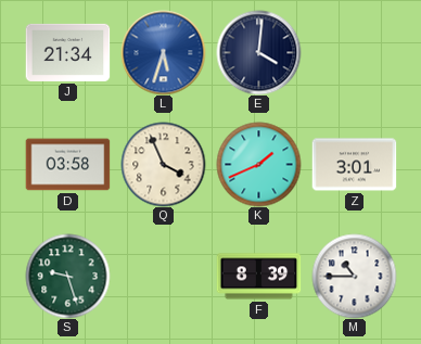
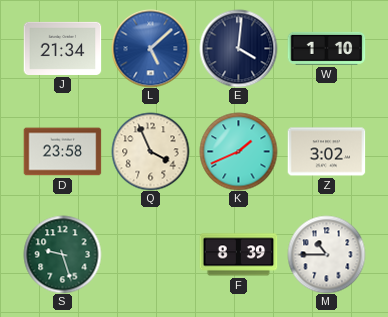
L: 5:33 -> 5:08
W: none -> 1:10
D: 03:58 -> 23:58
Z: 3:01 -> 3:02
